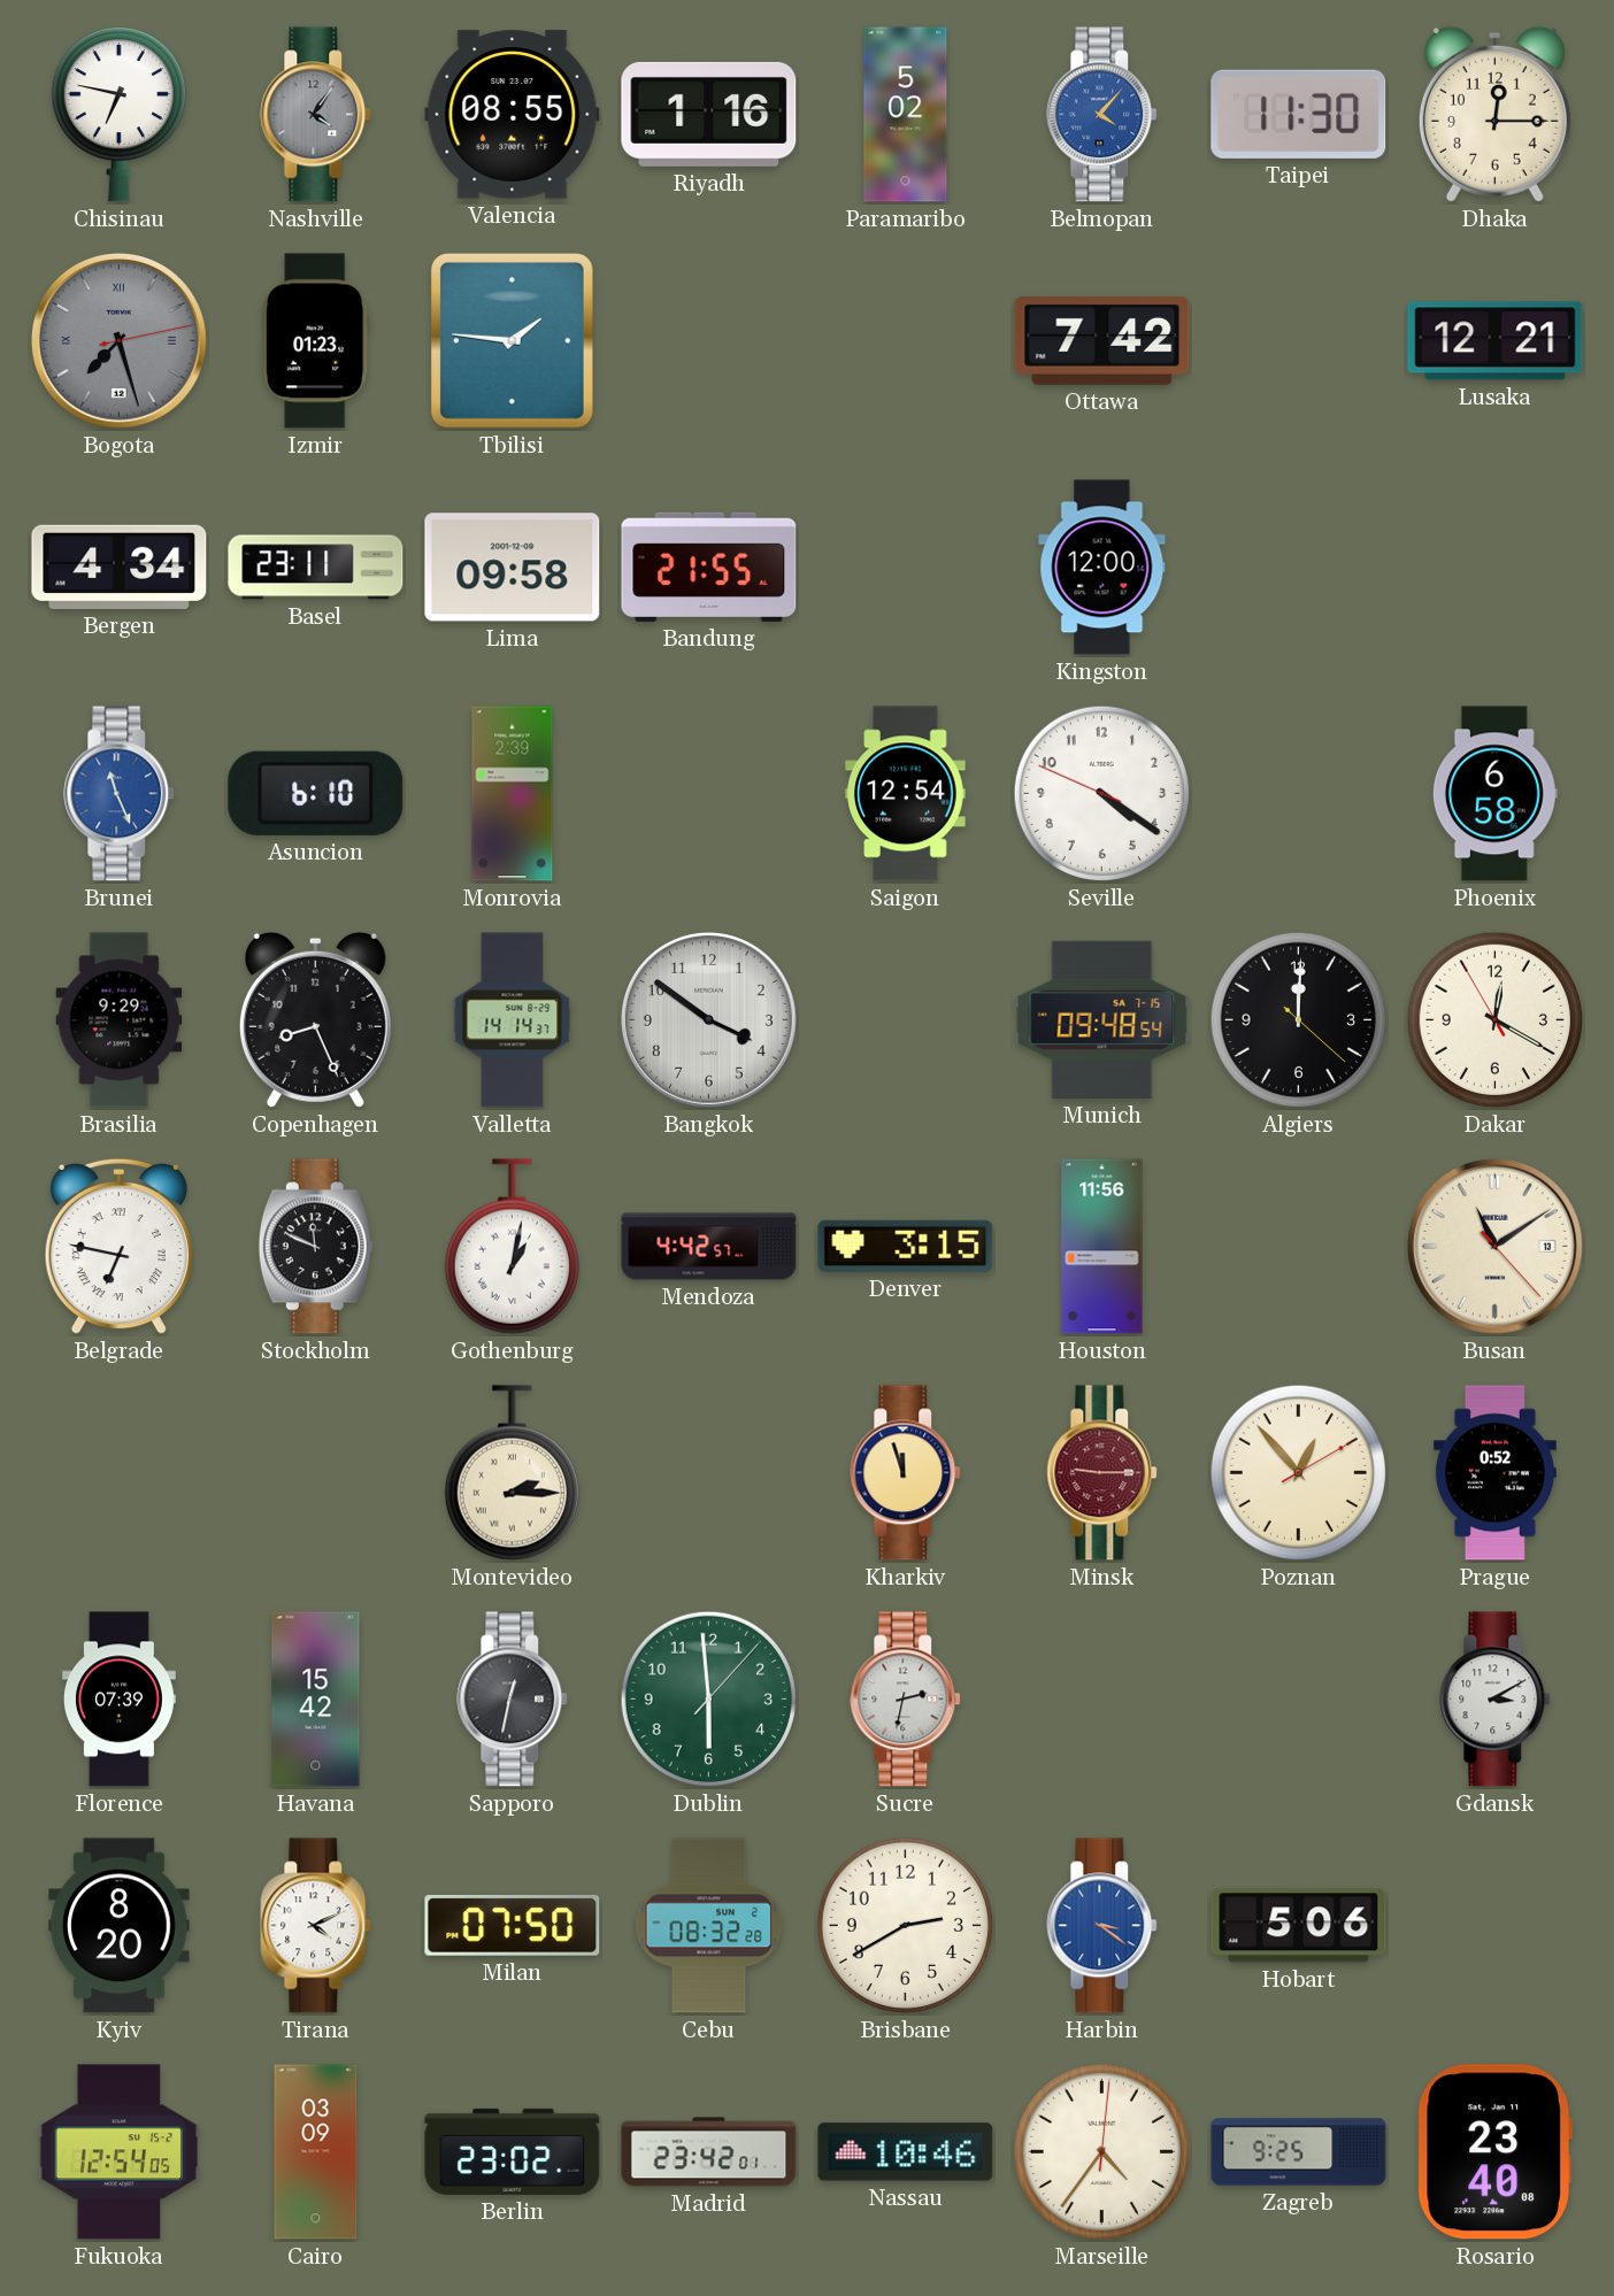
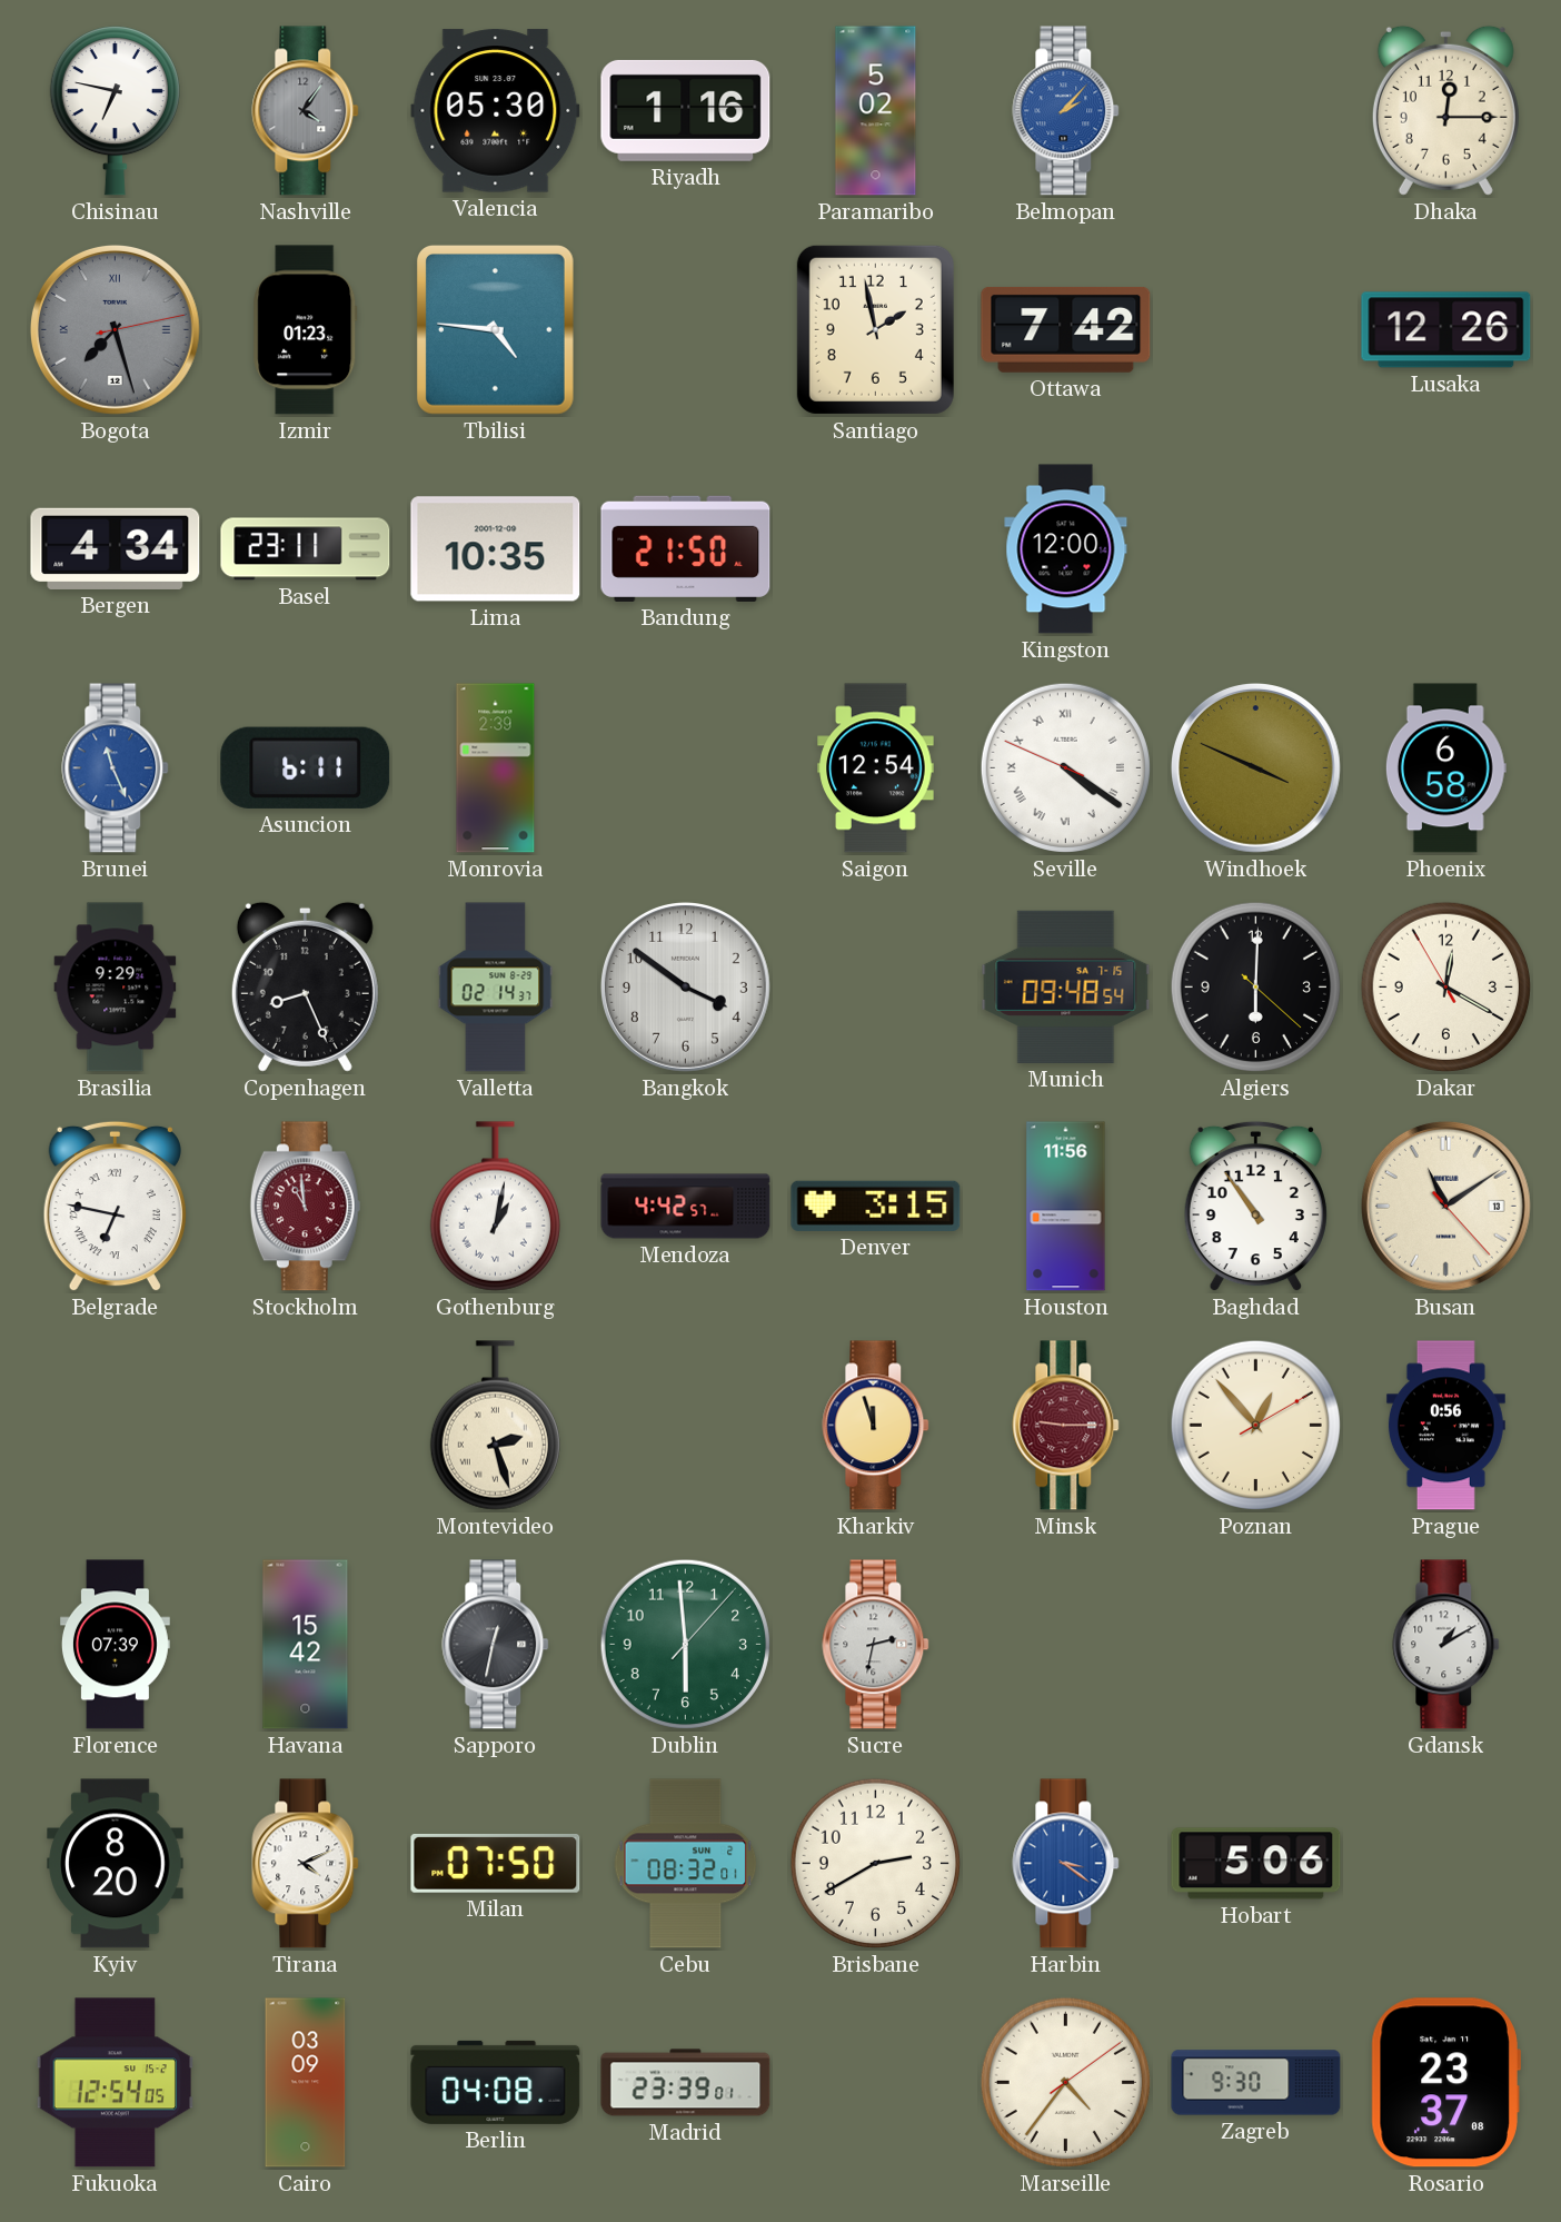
Valencia: 08:55 -> 05:30
Belmopan: 4:07 -> 2:07
Taipei: 11:30 -> none
Tbilisi: 1:46 -> 4:46
Santiago: none -> 1:58
Lusaka: 12:21 -> 12:26
Lima: 09:58 -> 10:35
Bandung: 21:55 -> 21:50
Asuncion: 6:10 -> 6:11
Seville numerals: Arabic -> Roman
Windhoek: none -> 3:49
Valletta: 14:14 -> 02:14
Algiers: 12:00 -> 6:00
Stockholm: 11:49 -> 10:59
Stockholm dial: black -> burgundy
Baghdad: none -> 10:54
Montevideo: 2:15 -> 2:27
Prague: 0:52 -> 0:56
Gdansk: 3:10 -> 1:10
Cebu: 08:32:28 -> 08:32:01
Berlin: 23:02 -> 04:08
Madrid: 23:42 -> 23:39
Nassau: 10:46 -> none
Marseille: 4:36:01 -> 4:36:09
Zagreb: 9:25 -> 9:30
Rosario: 23:40 -> 23:37
